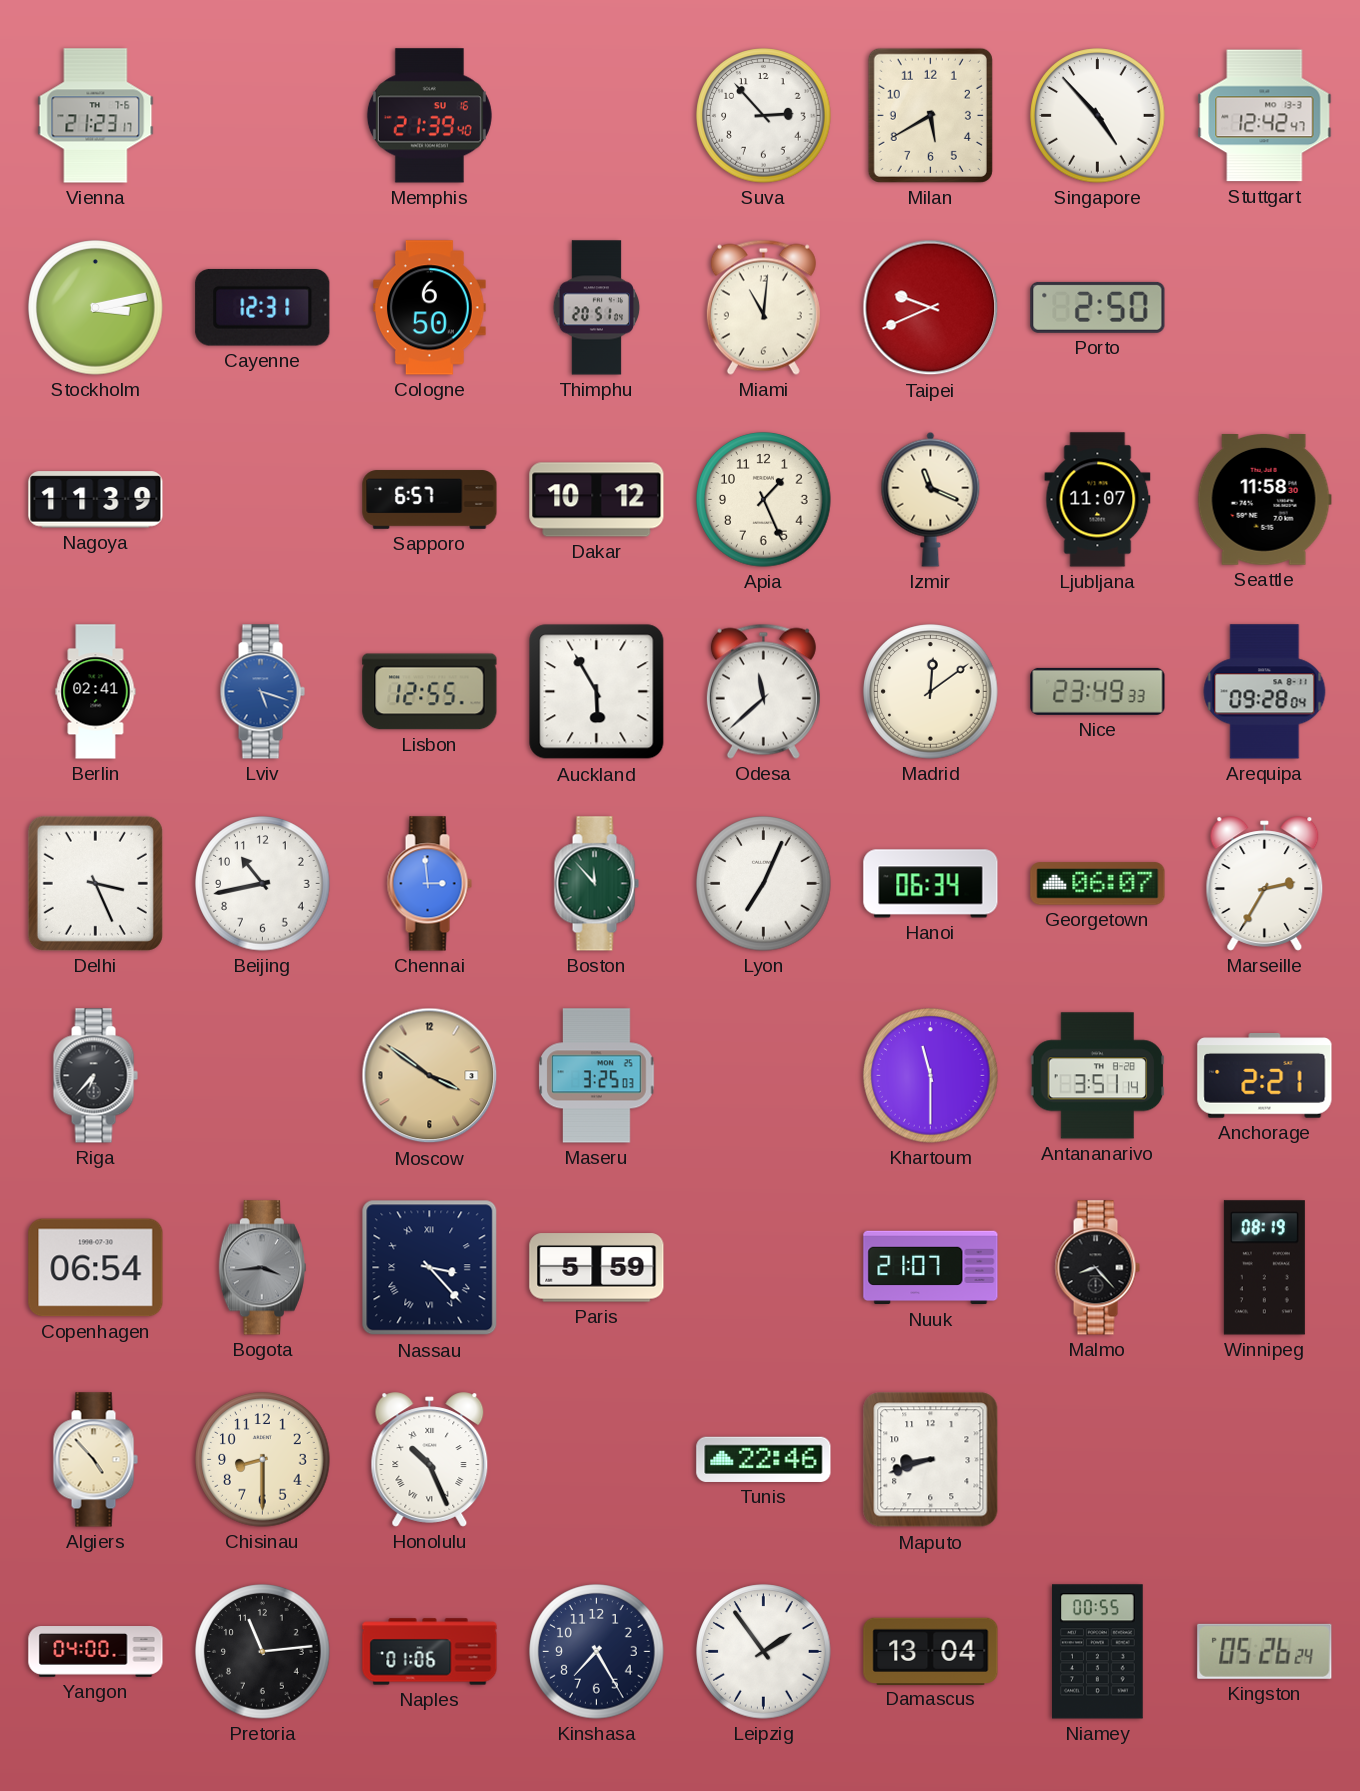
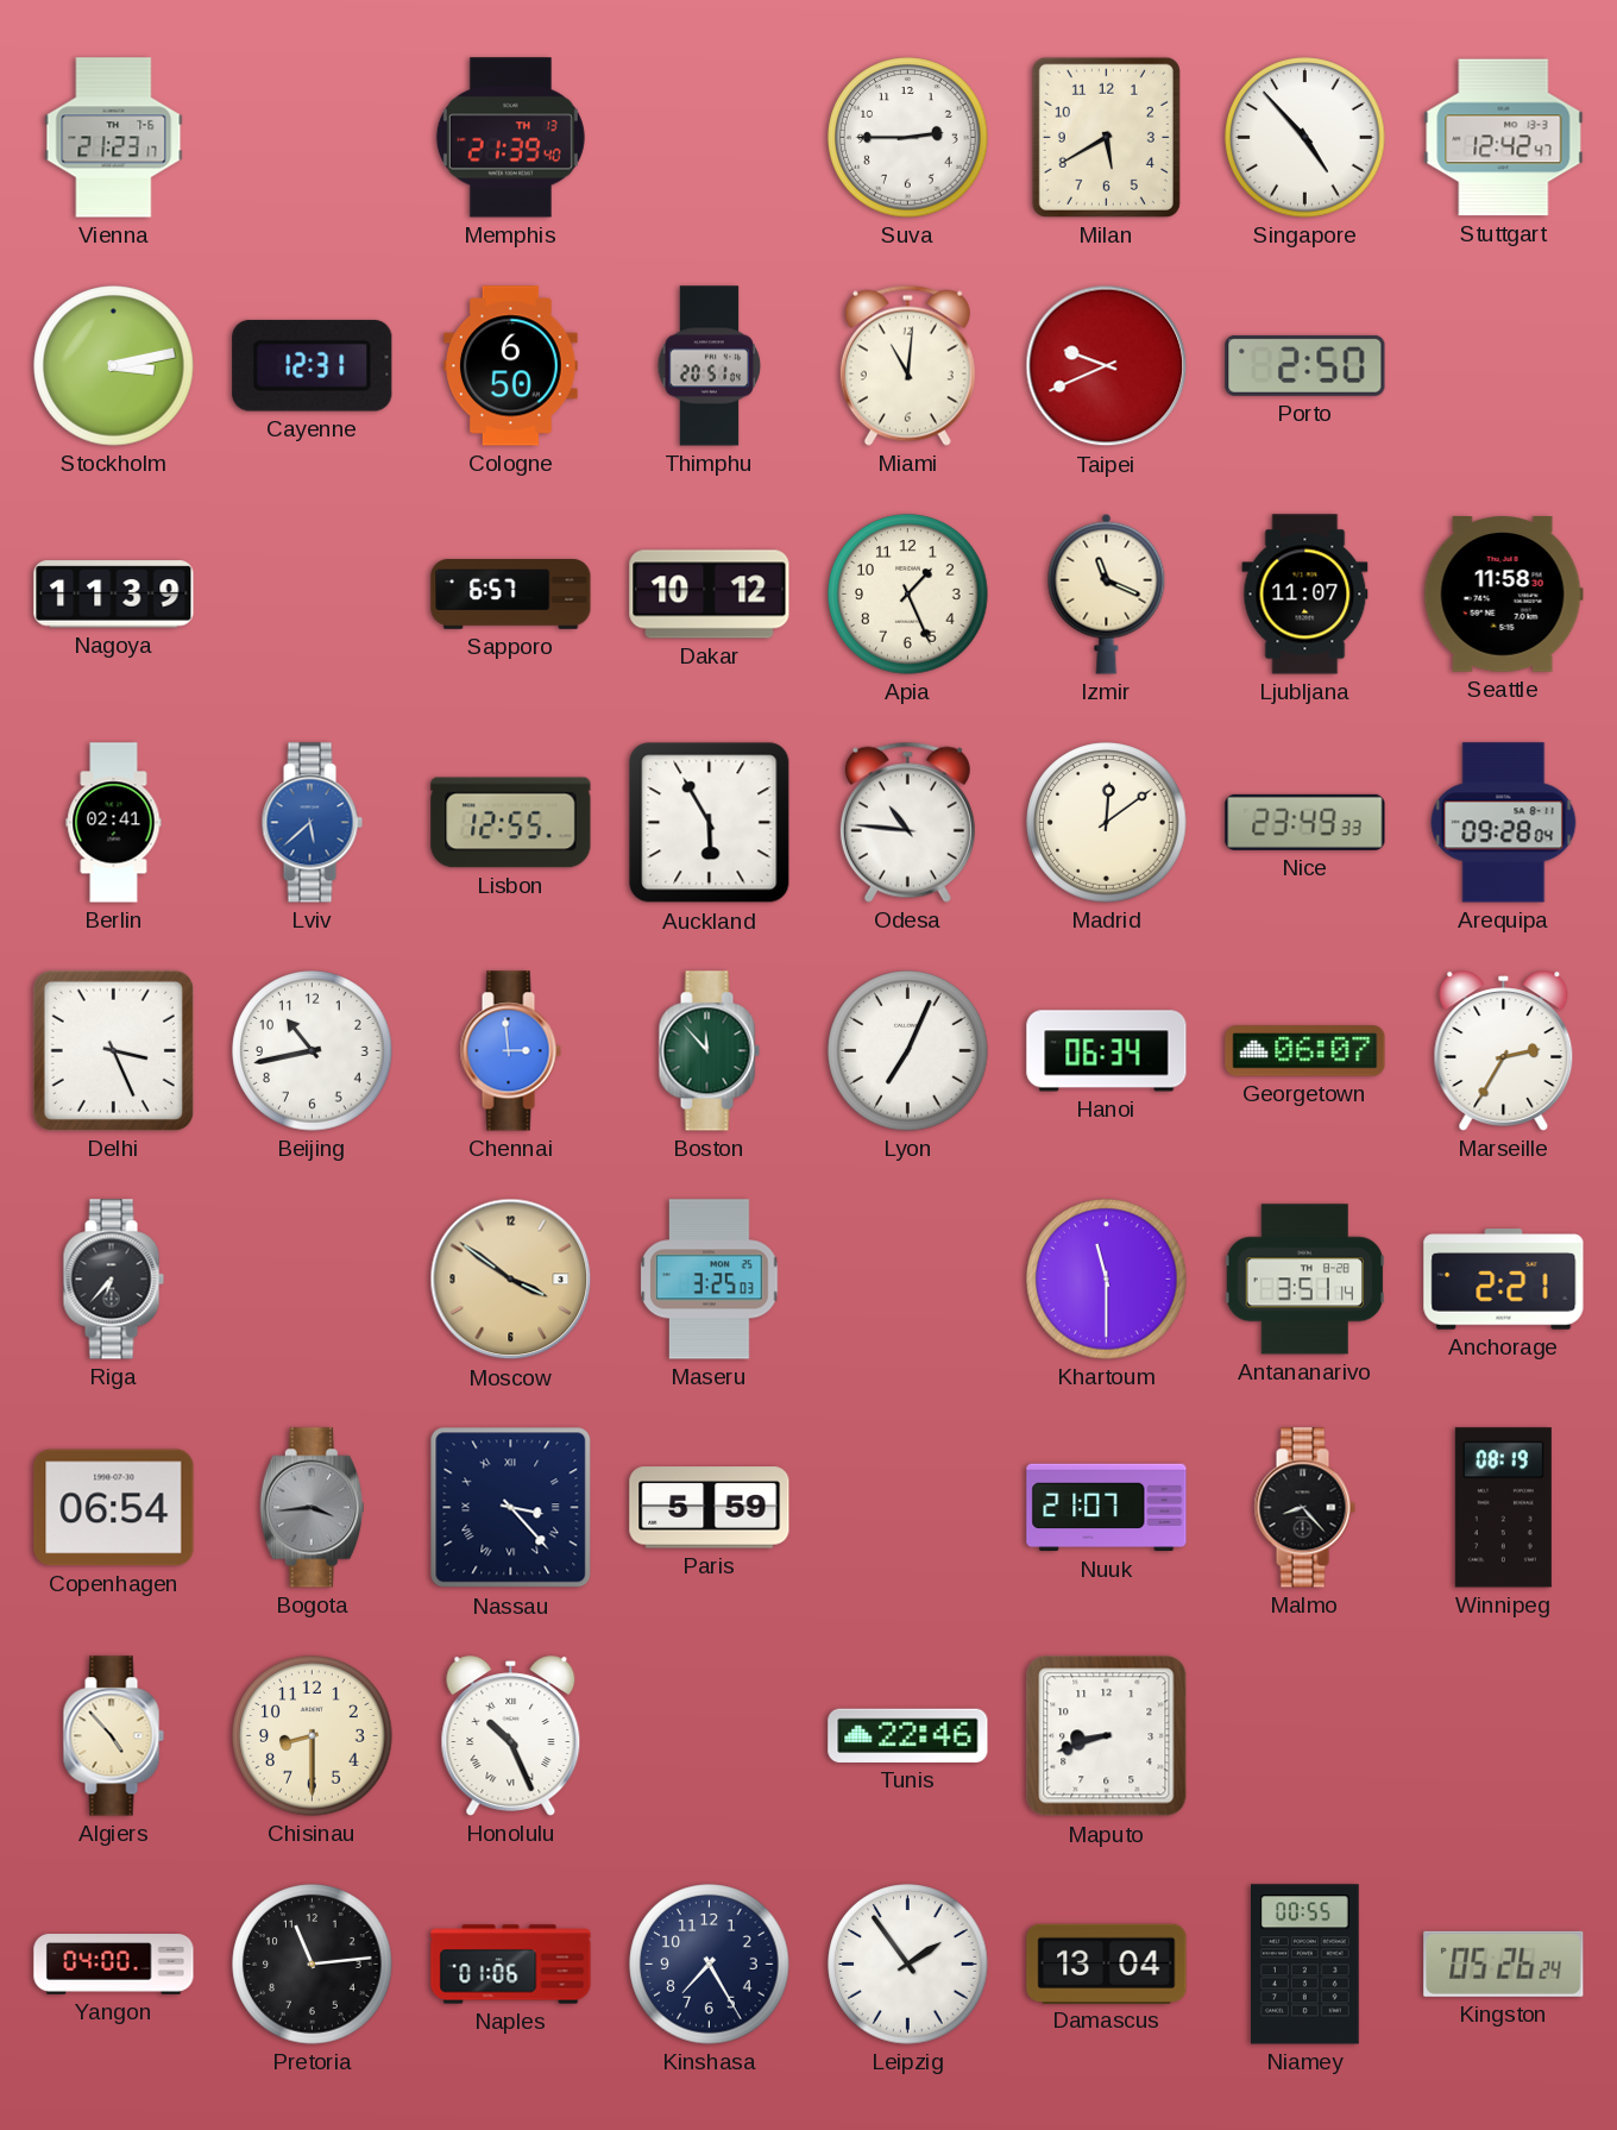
Memphis date: SU 16 -> TH 13
Suva: 2:53 -> 2:45
Lviv: 5:18 -> 5:38
Odesa: 11:38 -> 10:46
